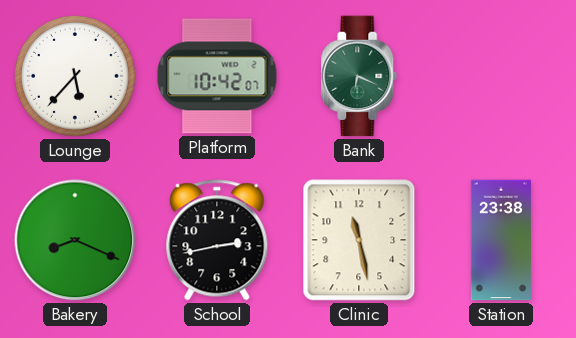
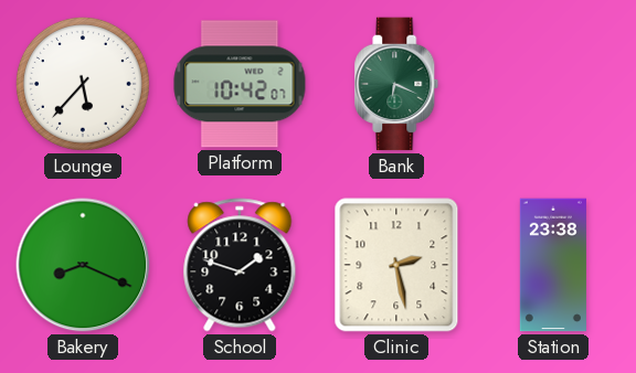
School: 2:43 -> 1:48
Clinic: 11:28 -> 2:28
